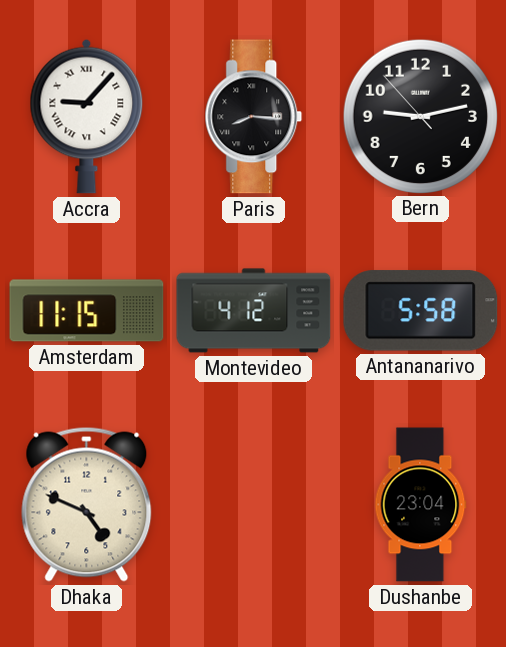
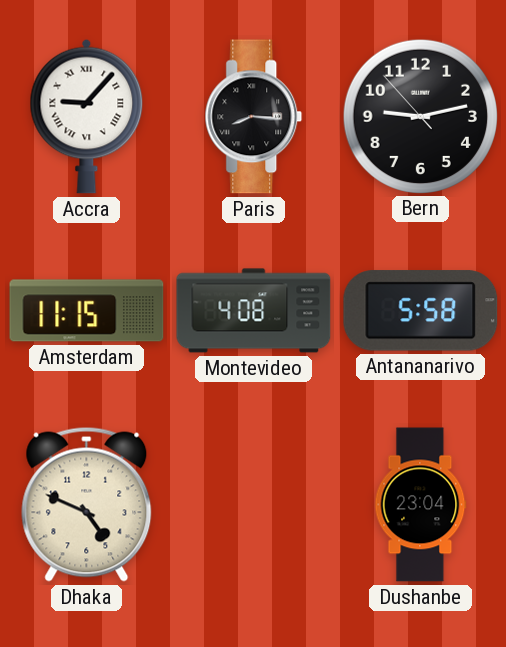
Montevideo: 4:12 -> 4:08
